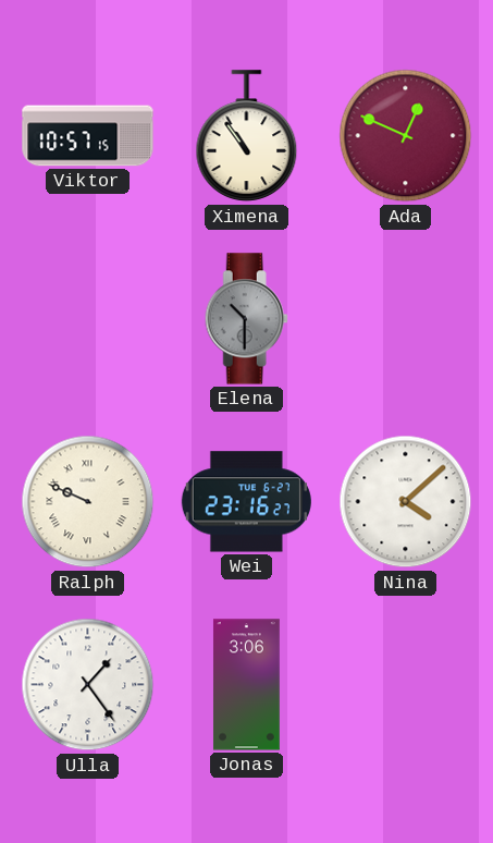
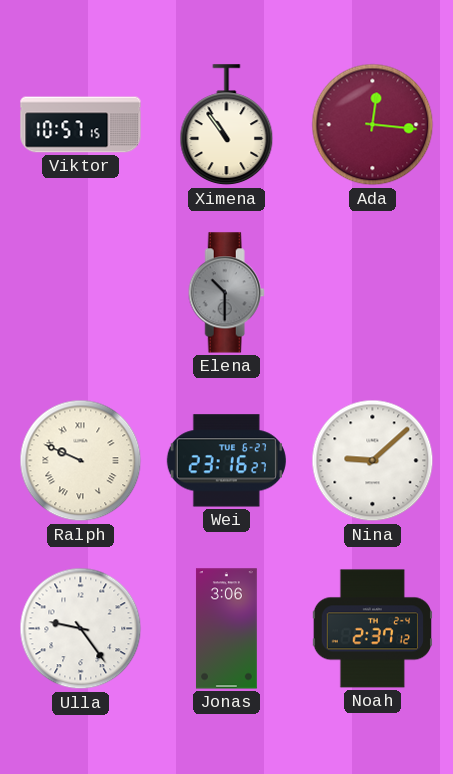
Ada: 12:49 -> 12:16
Nina: 4:08 -> 9:08
Ulla: 1:24 -> 9:24
Noah: none -> 2:37
